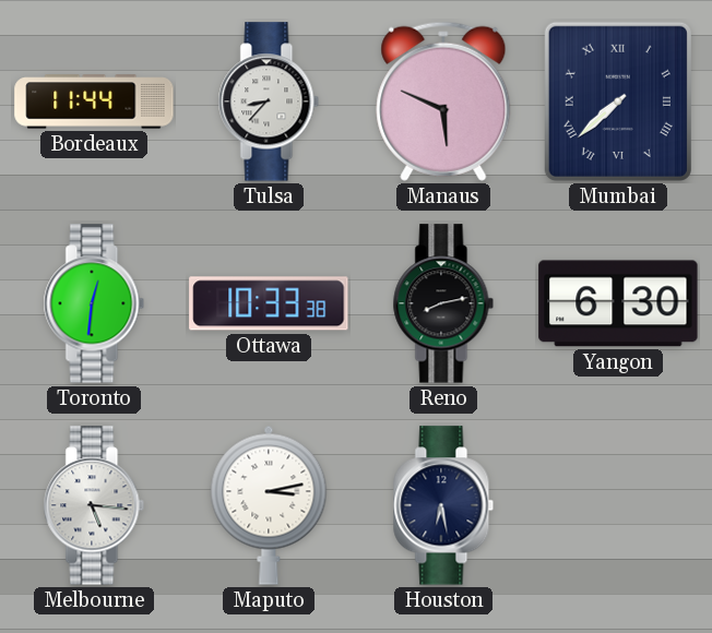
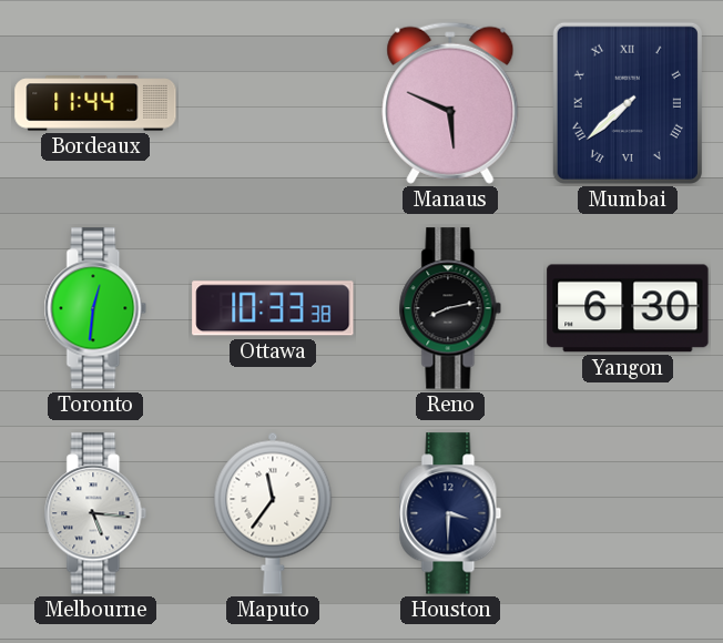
Tulsa: 8:37 -> none
Maputo: 3:13 -> 11:36
Houston: 6:28 -> 3:30
